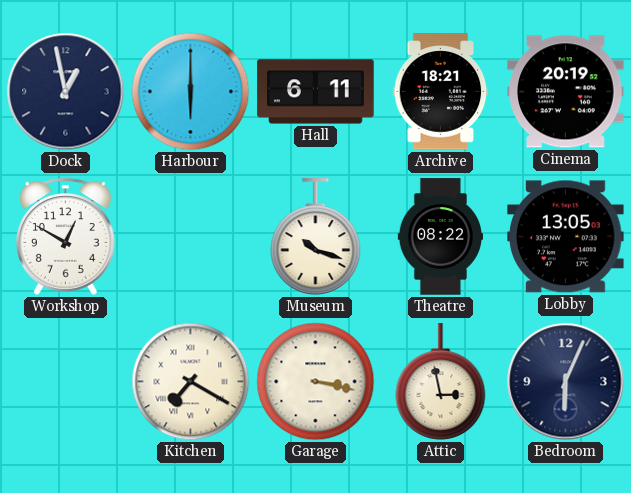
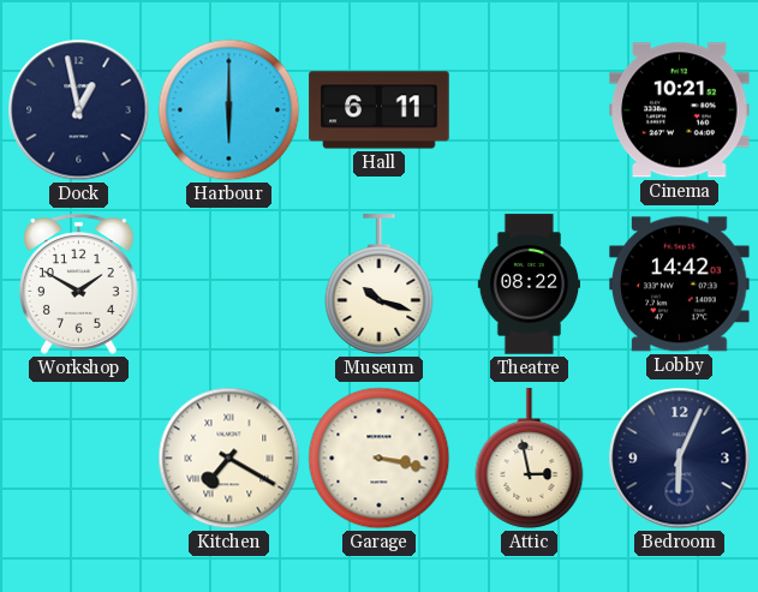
Archive: 18:21 -> none
Cinema: 20:19 -> 10:21
Workshop: 12:50 -> 1:50
Lobby: 13:05 -> 14:42
